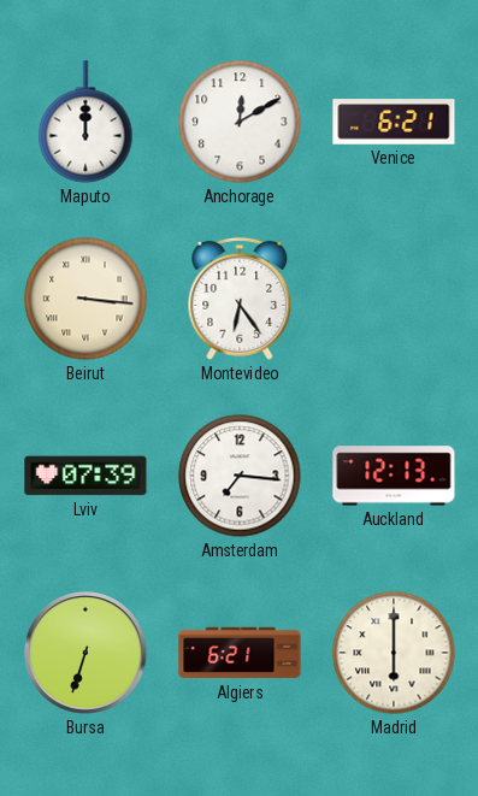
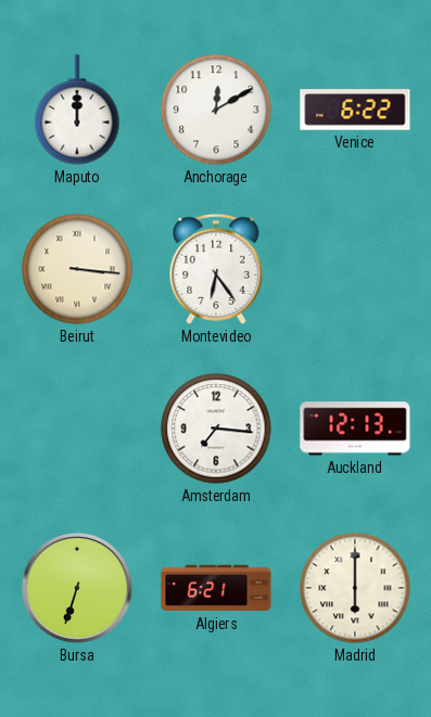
Venice: 6:21 -> 6:22
Lviv: 07:39 -> none
